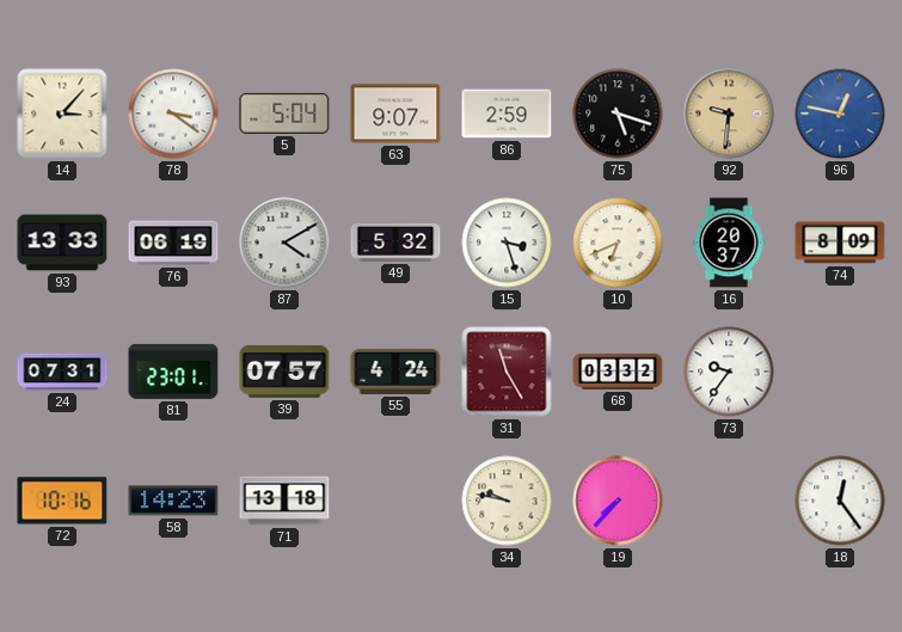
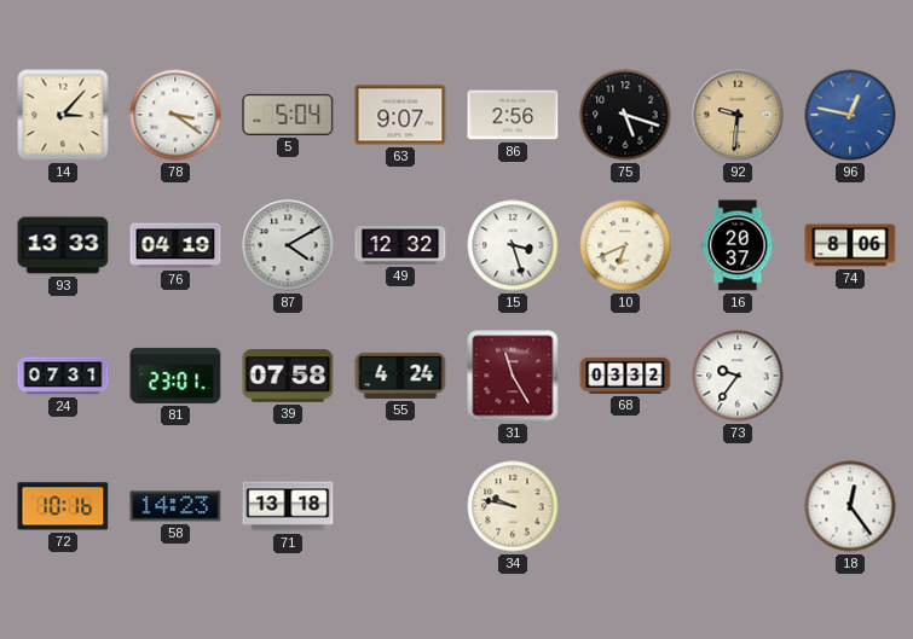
86: 2:59 -> 2:56
76: 06:19 -> 04:19
49: 5:32 -> 12:32
74: 8:09 -> 8:06
39: 07:57 -> 07:58
19: 7:37 -> none
